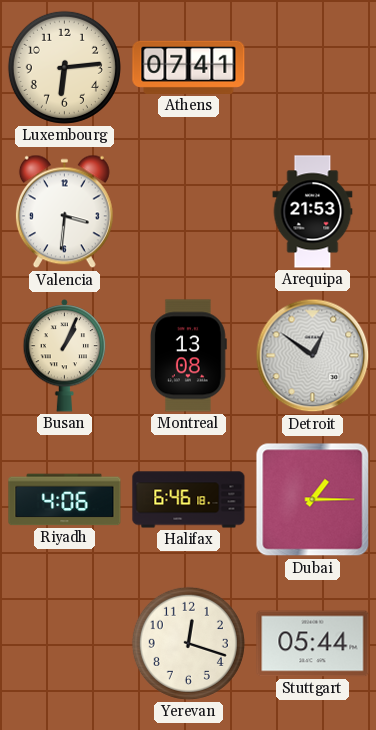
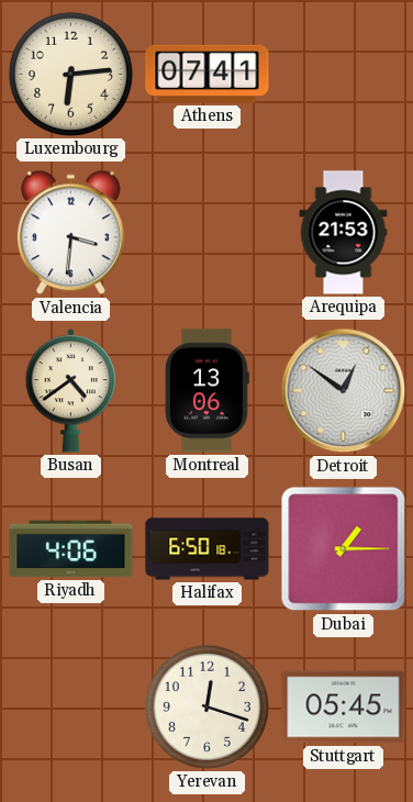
Busan: 1:04 -> 4:39
Montreal: 13:08 -> 13:06
Halifax: 6:46 -> 6:50
Stuttgart: 05:44 -> 05:45
